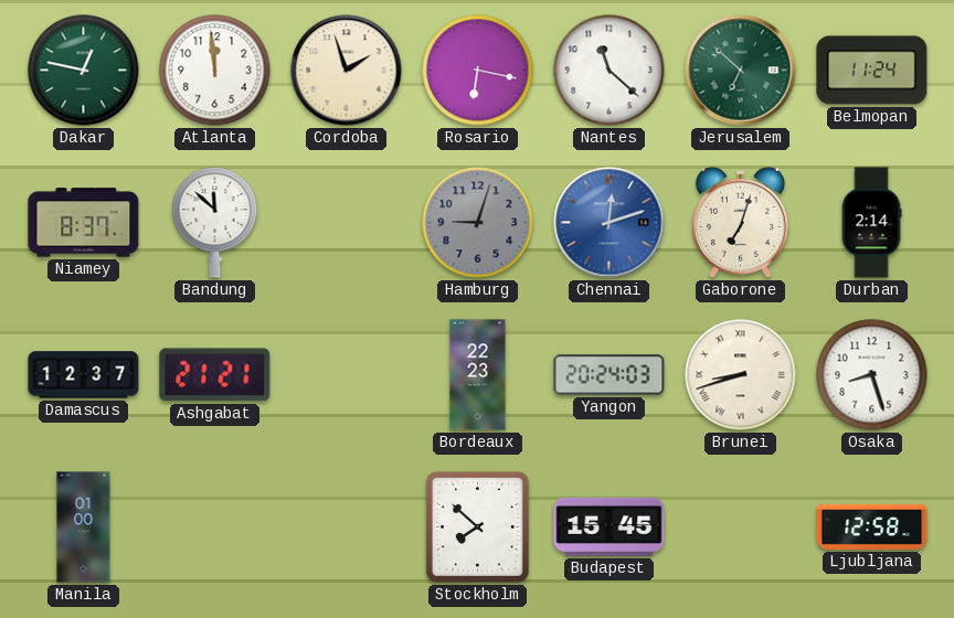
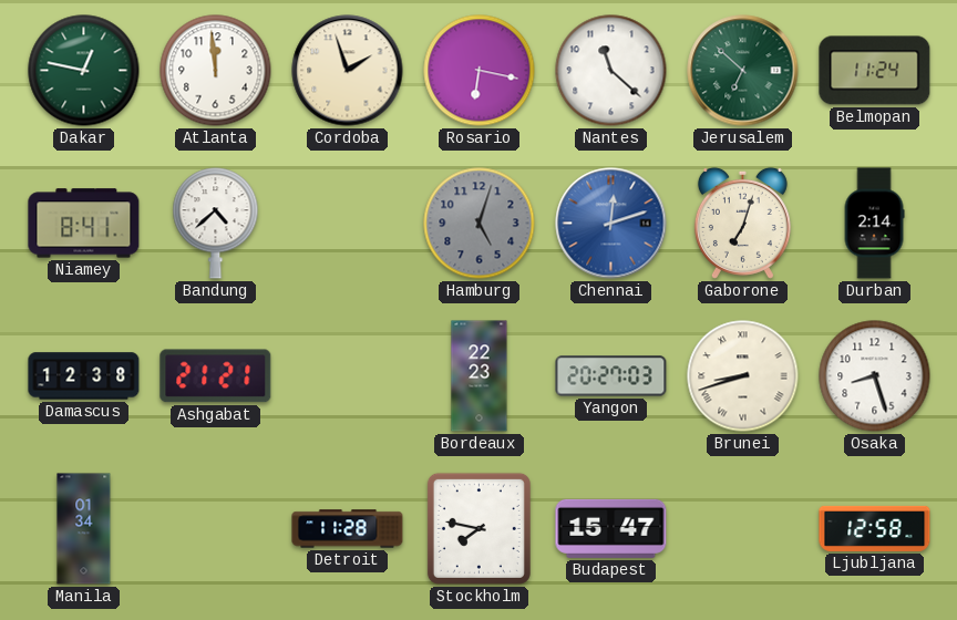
Niamey: 8:37 -> 8:41
Bandung: 11:52 -> 4:38
Hamburg: 9:03 -> 5:03
Damascus: 12:37 -> 12:38
Yangon: 20:24 -> 20:27
Manila: 01:00 -> 01:34
Detroit: none -> 11:28
Stockholm: 7:52 -> 7:47
Budapest: 15:45 -> 15:47
